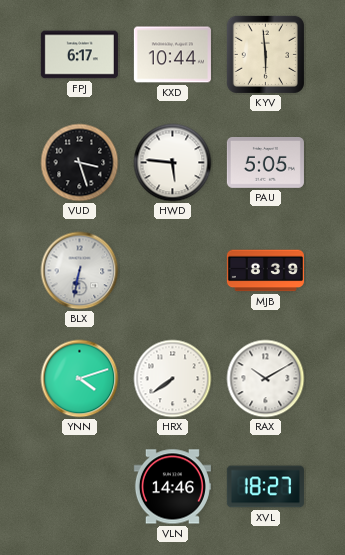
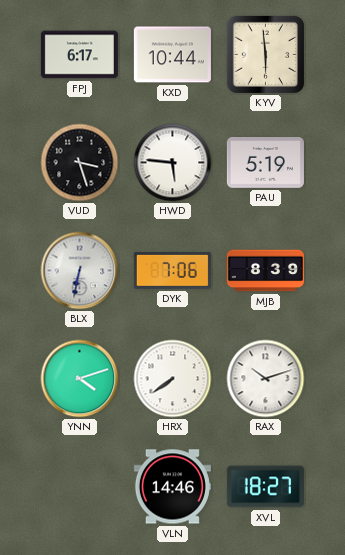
PAU: 5:05 -> 5:19
DYK: none -> 7:06
RAX: 10:10 -> 10:12
